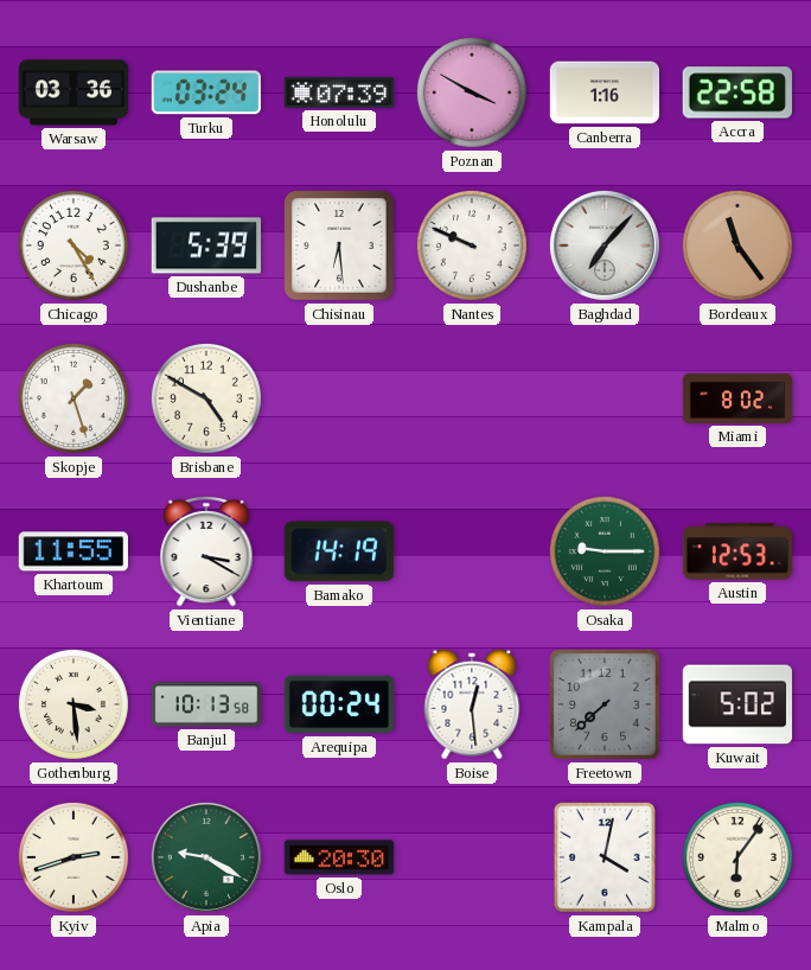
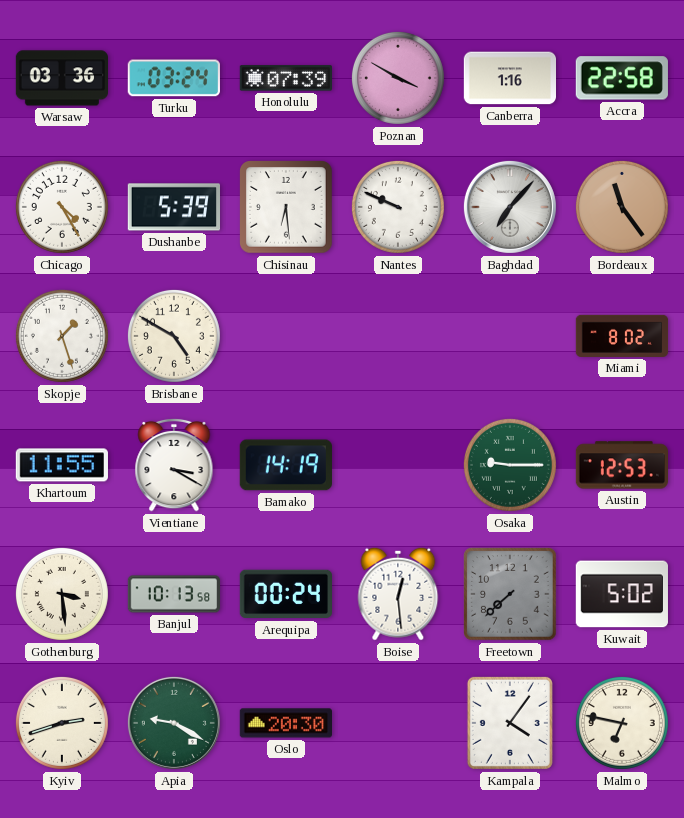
Kampala: 4:02 -> 4:06
Malmo: 6:06 -> 6:47
